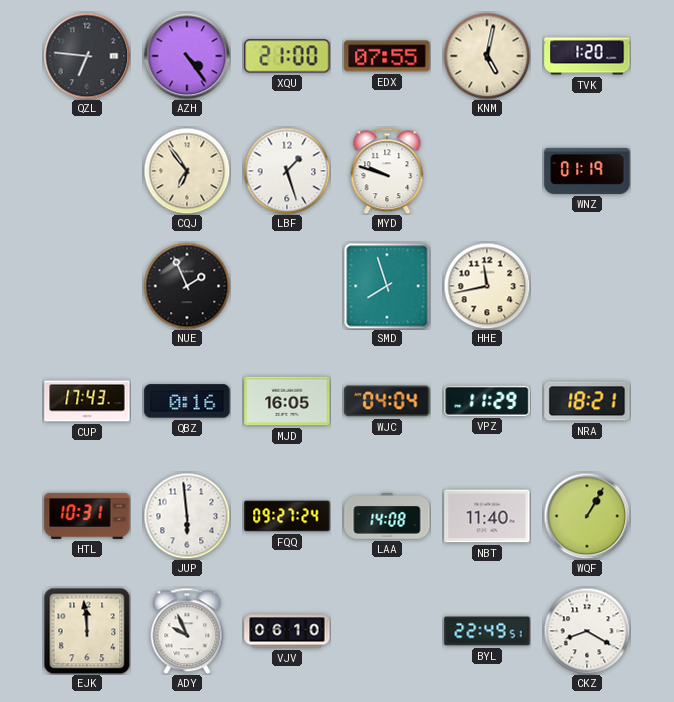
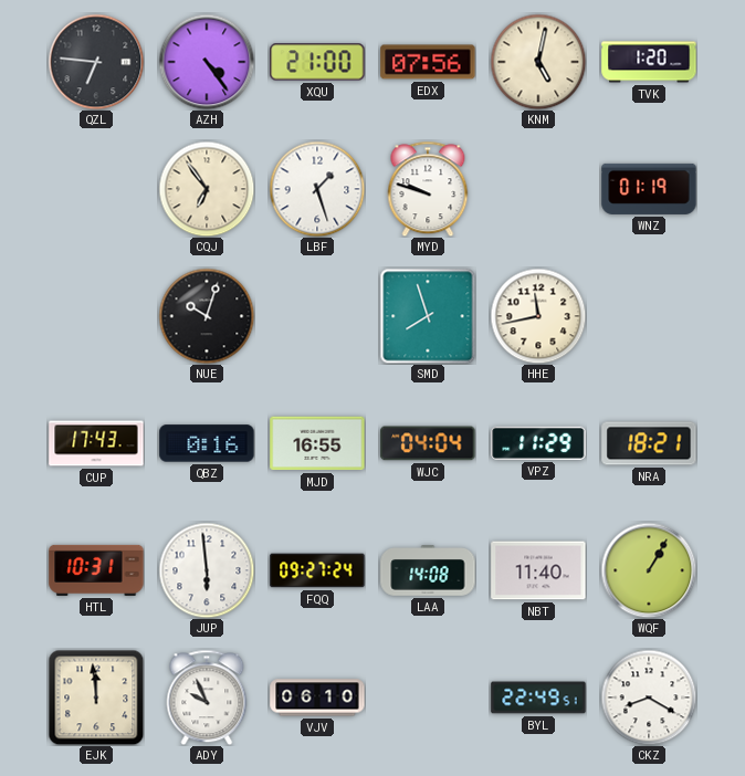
EDX: 07:55 -> 07:56
NUE: 1:56 -> 10:03
MJD: 16:05 -> 16:55
